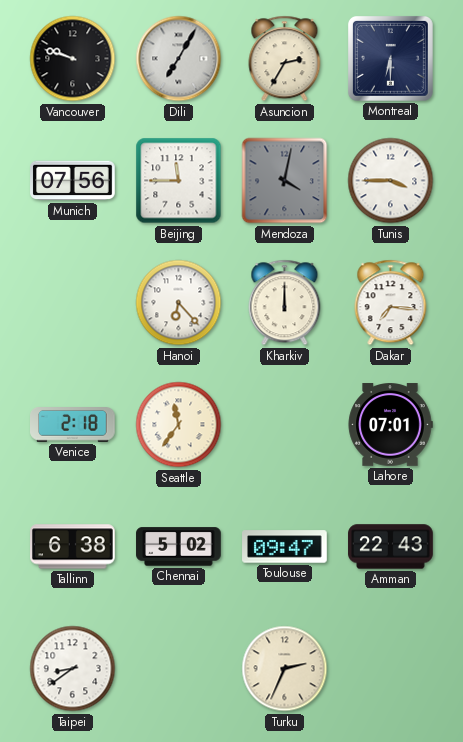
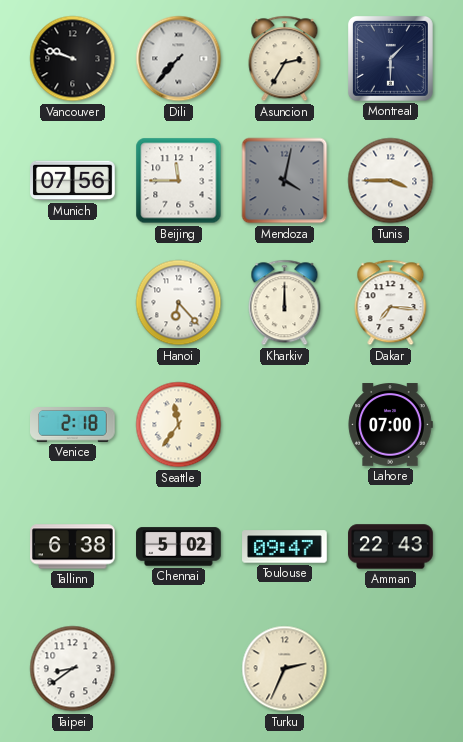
Dili: 7:05 -> 7:37
Montreal: 6:30 -> 1:30
Lahore: 07:01 -> 07:00
